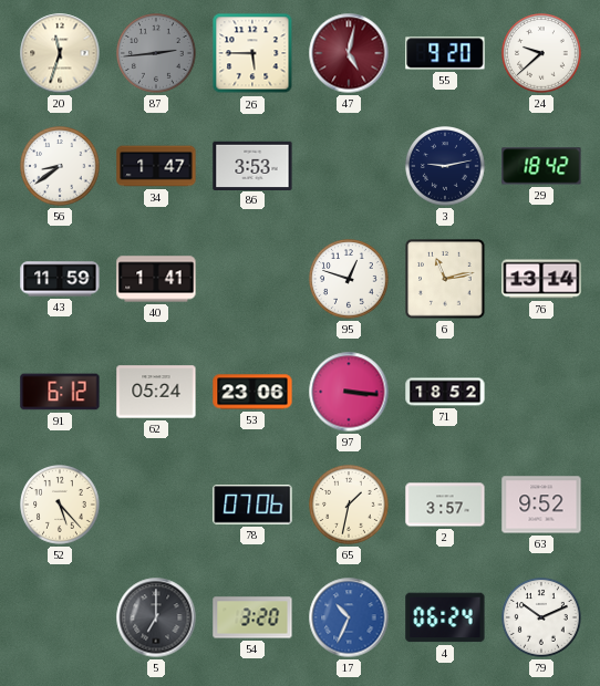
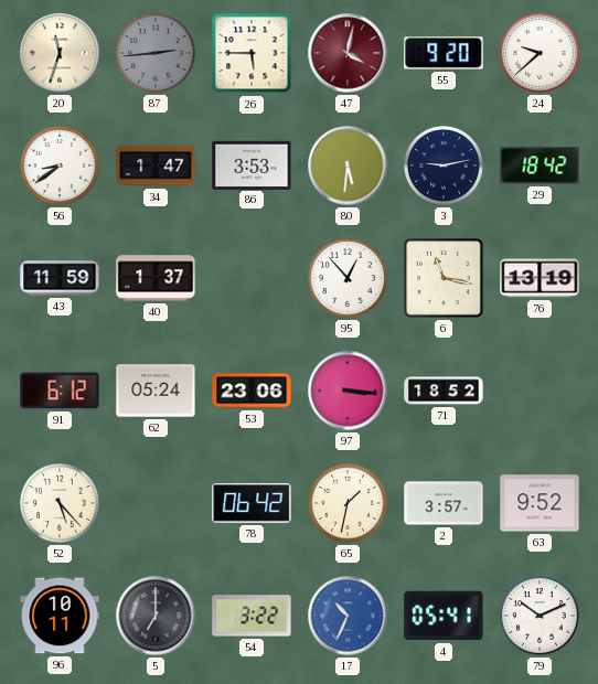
47: 5:02 -> 4:02
80: none -> 5:31
40: 1:41 -> 1:37
95: 12:48 -> 12:53
6: 11:13 -> 11:17
76: 13:14 -> 13:19
78: 07:06 -> 06:42
96: none -> 10:11
54: 3:20 -> 3:22
4: 06:24 -> 05:41
